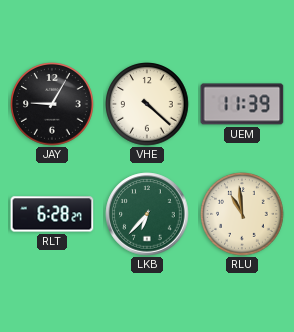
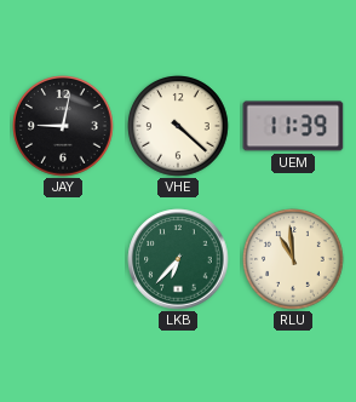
JAY: 9:05 -> 9:02
RLT: 6:28 -> none
